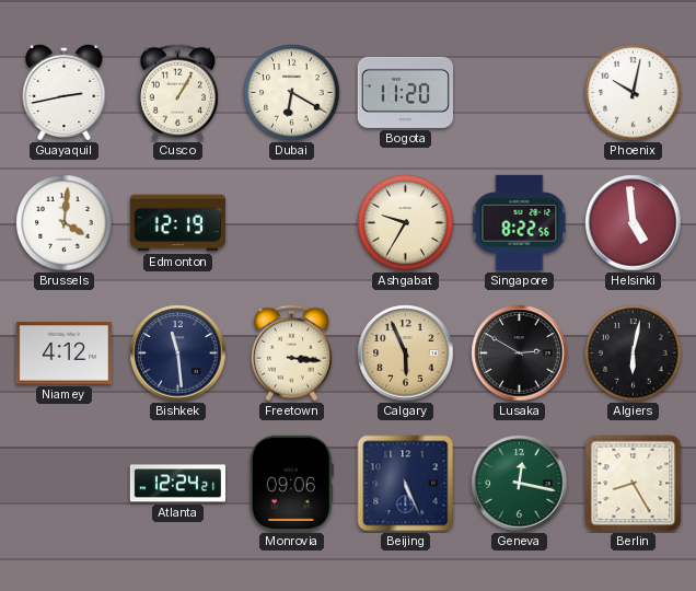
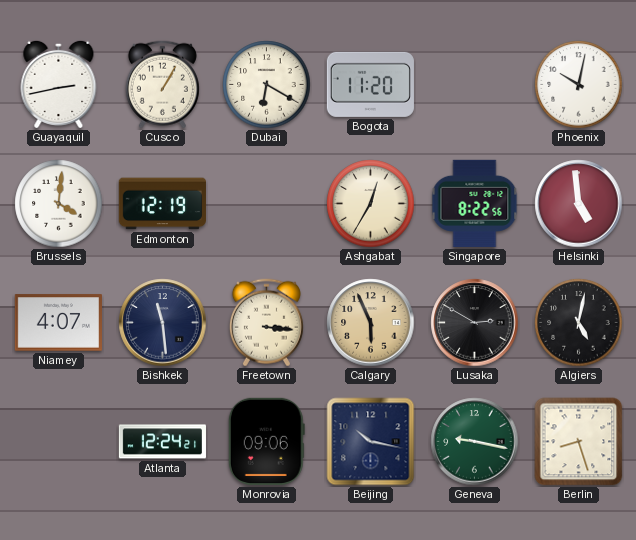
Ashgabat: 9:35 -> 12:35
Niamey: 4:12 -> 4:07
Algiers: 6:02 -> 5:02
Beijing: 5:26 -> 10:17
Geneva: 12:17 -> 9:17
Berlin: 8:25 -> 8:27
